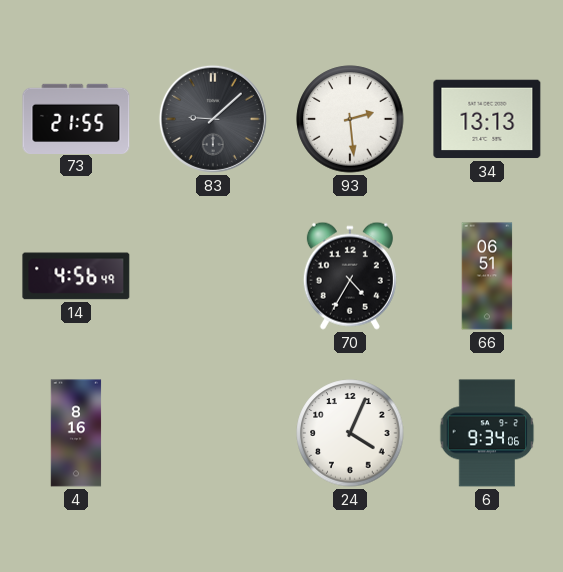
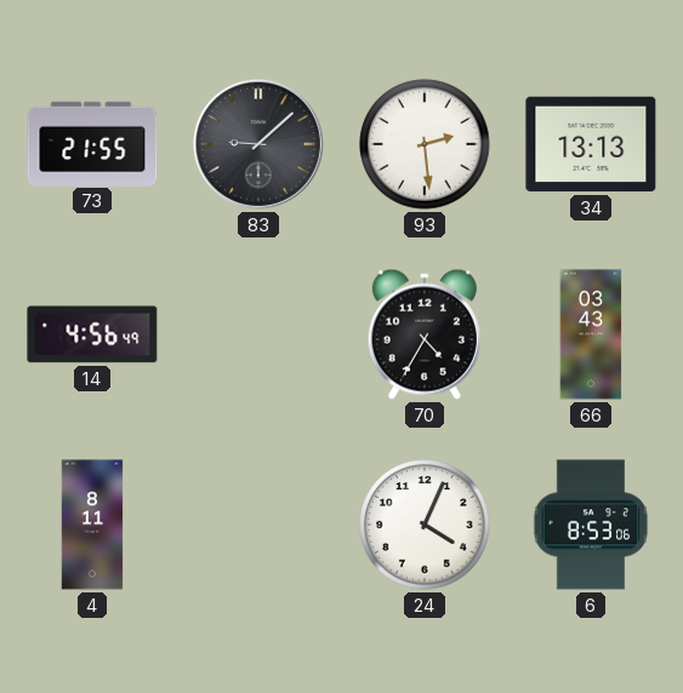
66: 06:51 -> 03:43
4: 8:16 -> 8:11
6: 9:34 -> 8:53
